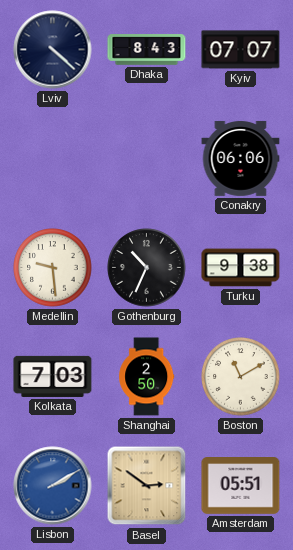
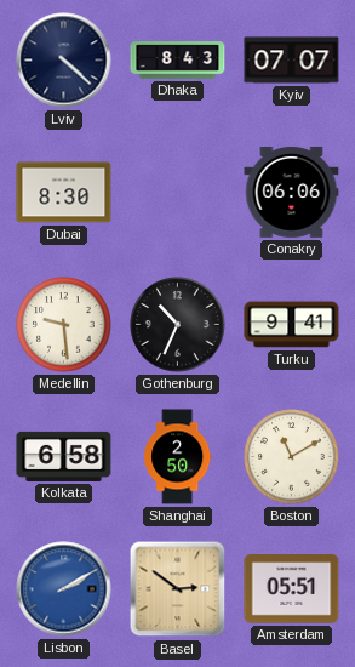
Dubai: none -> 8:30
Turku: 9:38 -> 9:41
Kolkata: 7:03 -> 6:58
